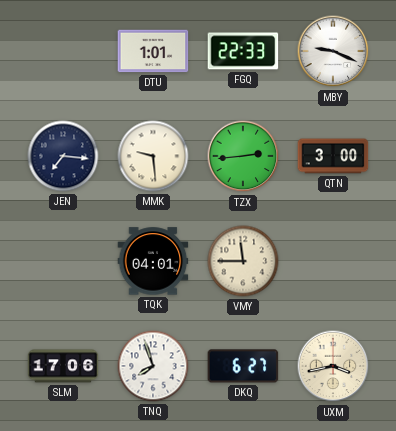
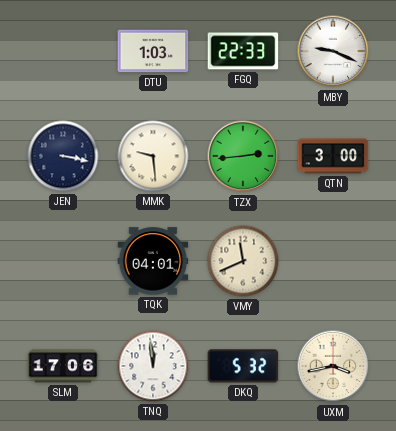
DTU: 1:01 -> 1:03
JEN: 7:16 -> 3:17
VMY: 11:45 -> 11:41
TNQ: 7:57 -> 11:59
DKQ: 6:27 -> 5:32
